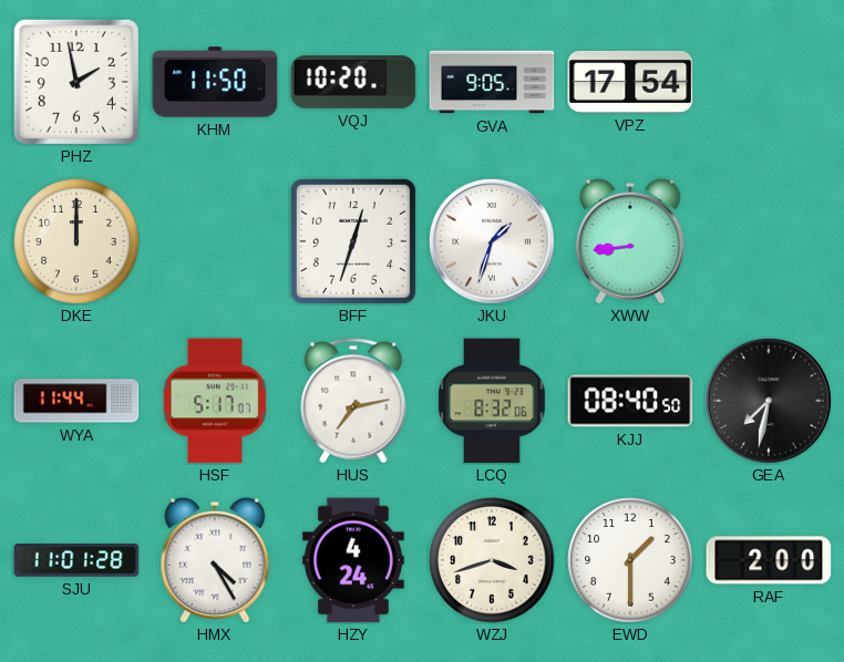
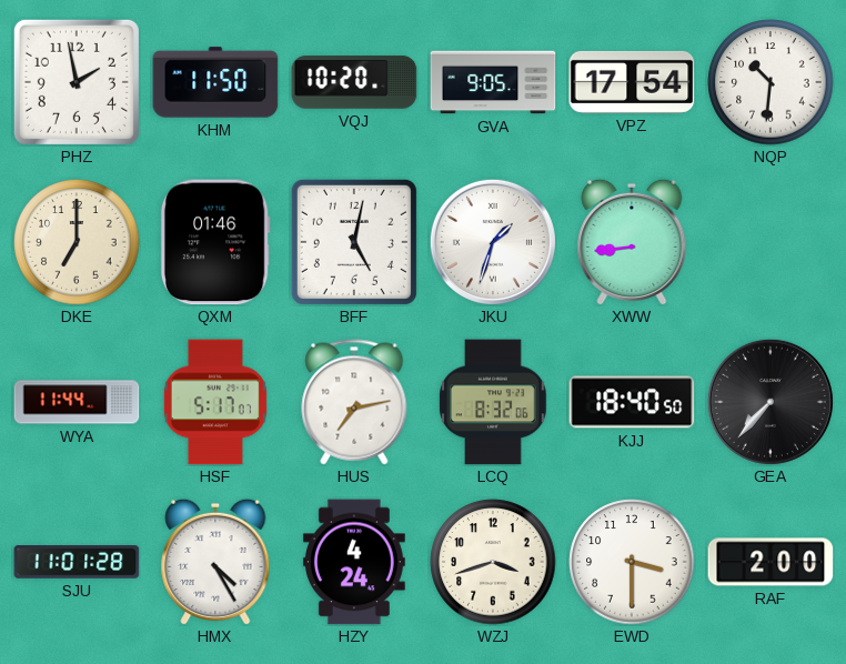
NQP: none -> 10:31
DKE: 12:00 -> 7:00
QXM: none -> 01:46
BFF: 12:33 -> 5:02
KJJ: 08:40 -> 18:40
GEA: 7:32 -> 7:37
EWD: 1:30 -> 3:30
